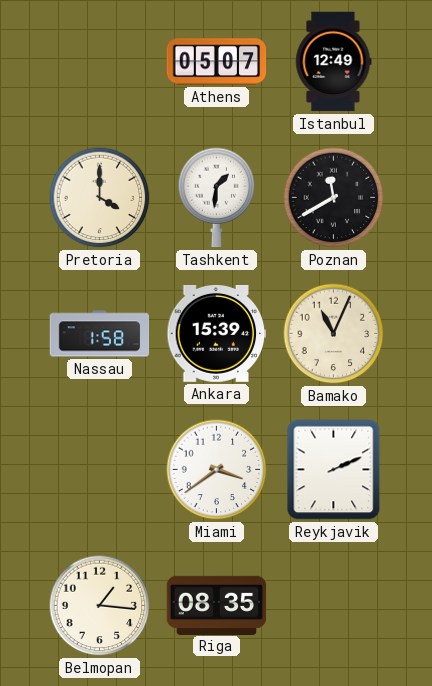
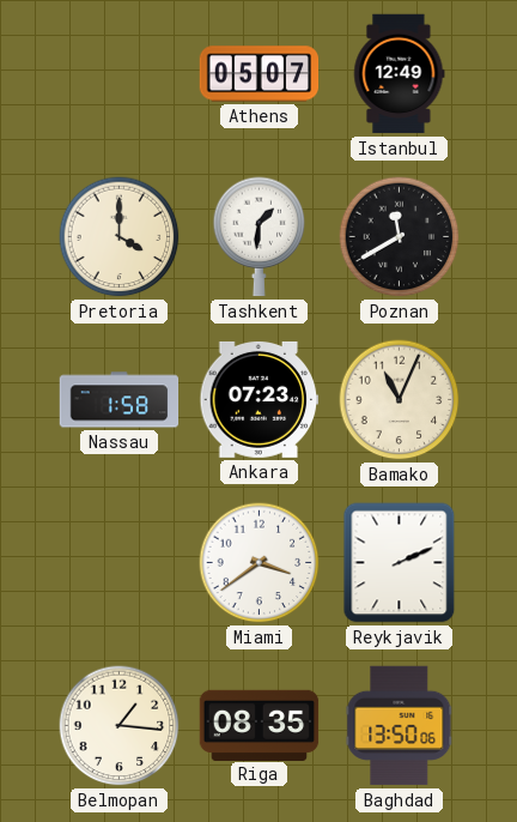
Ankara: 15:39 -> 07:23
Baghdad: none -> 13:50
